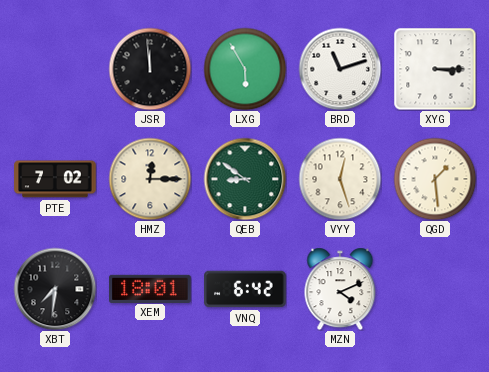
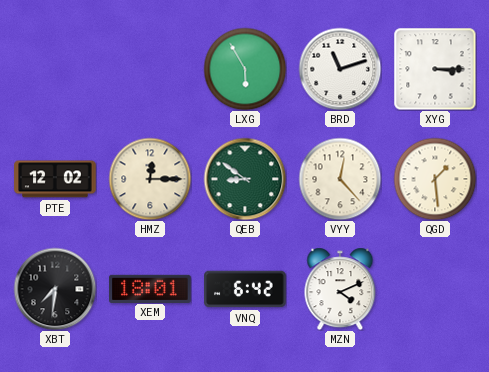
JSR: 11:59 -> none
PTE: 7:02 -> 12:02
VYY: 12:27 -> 12:23
